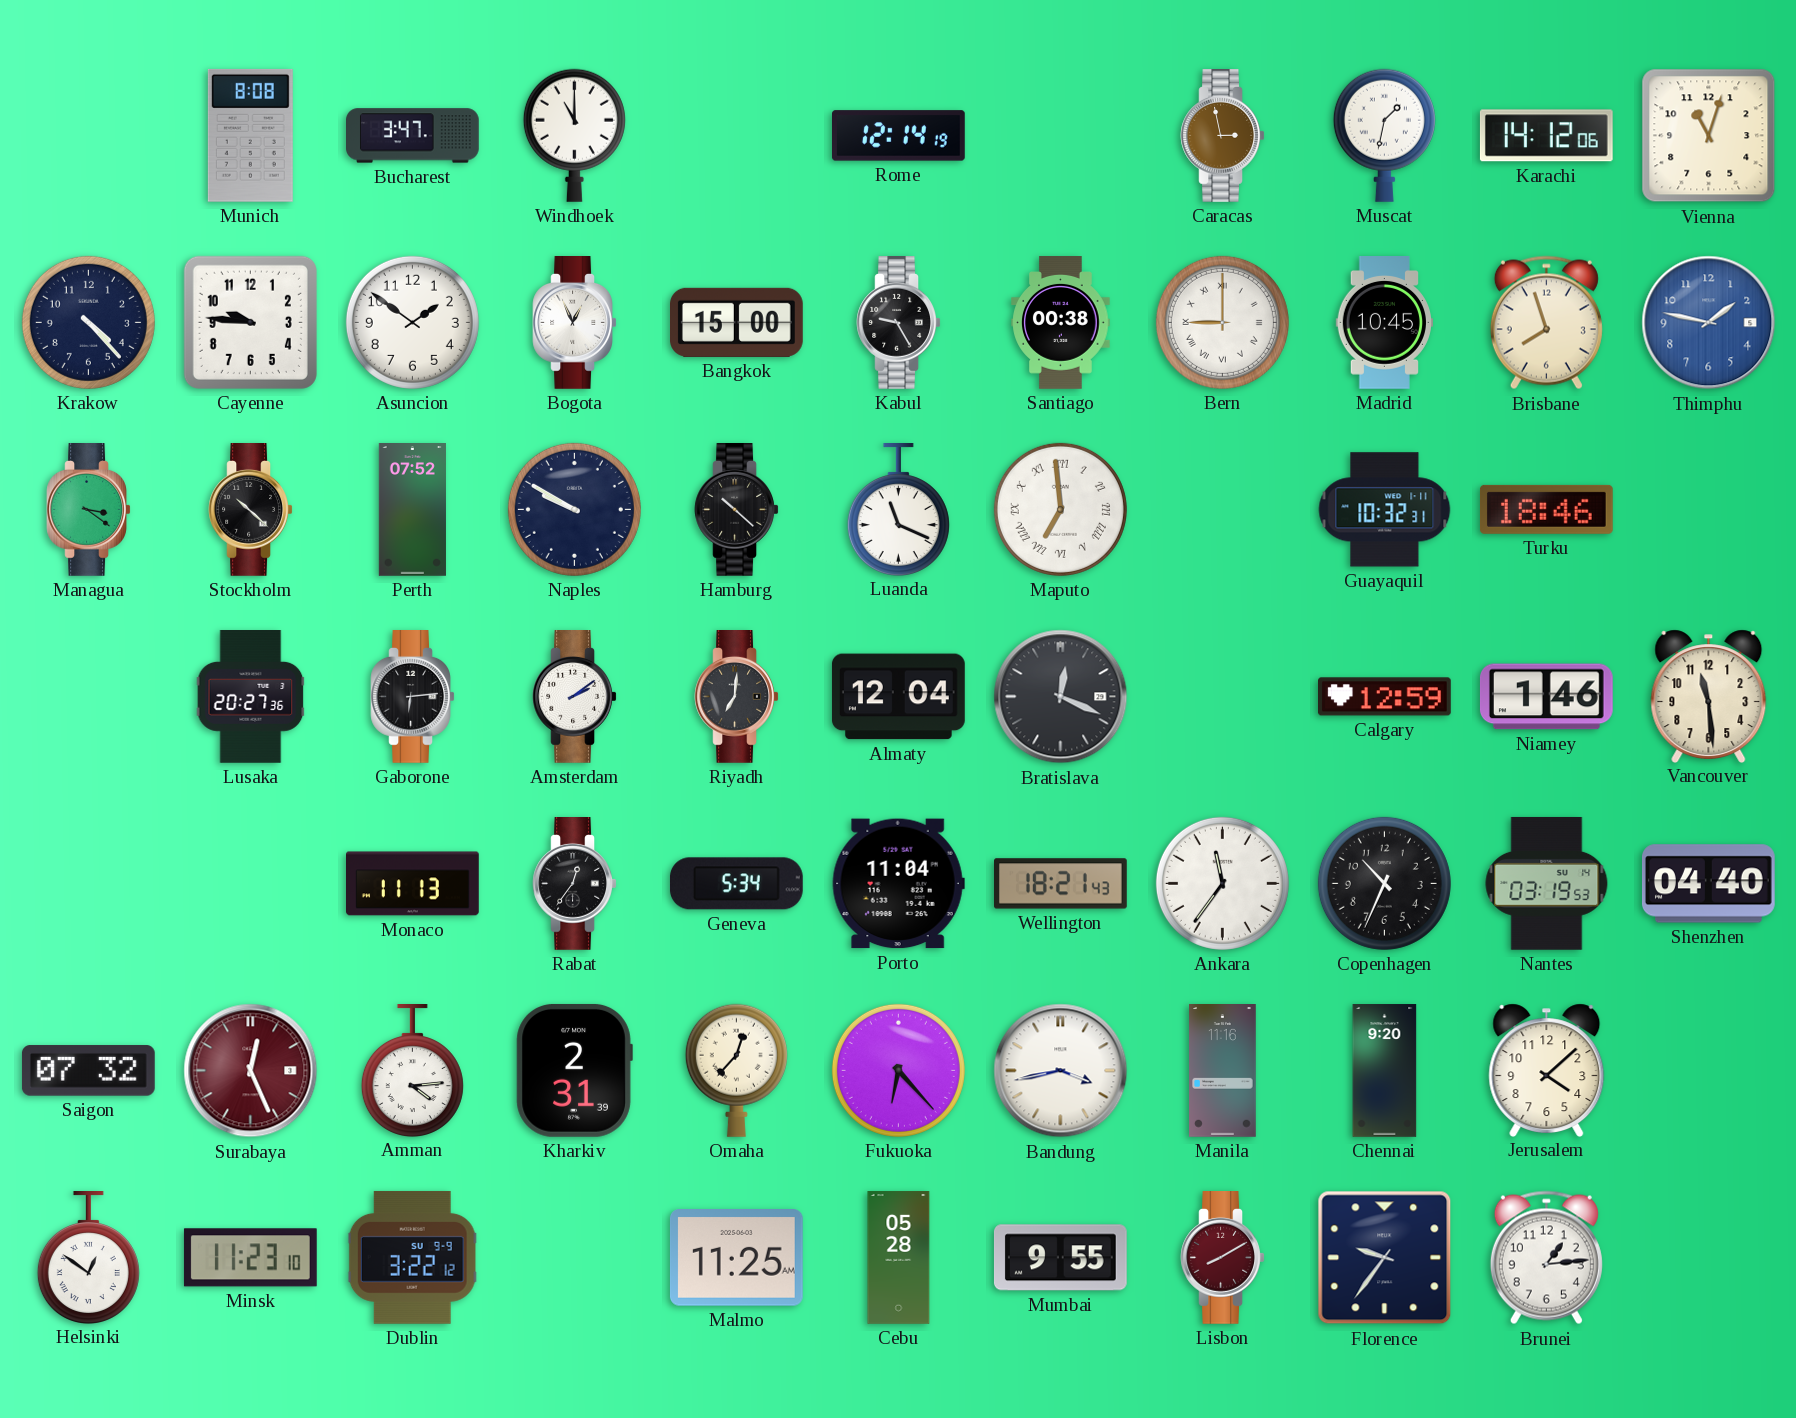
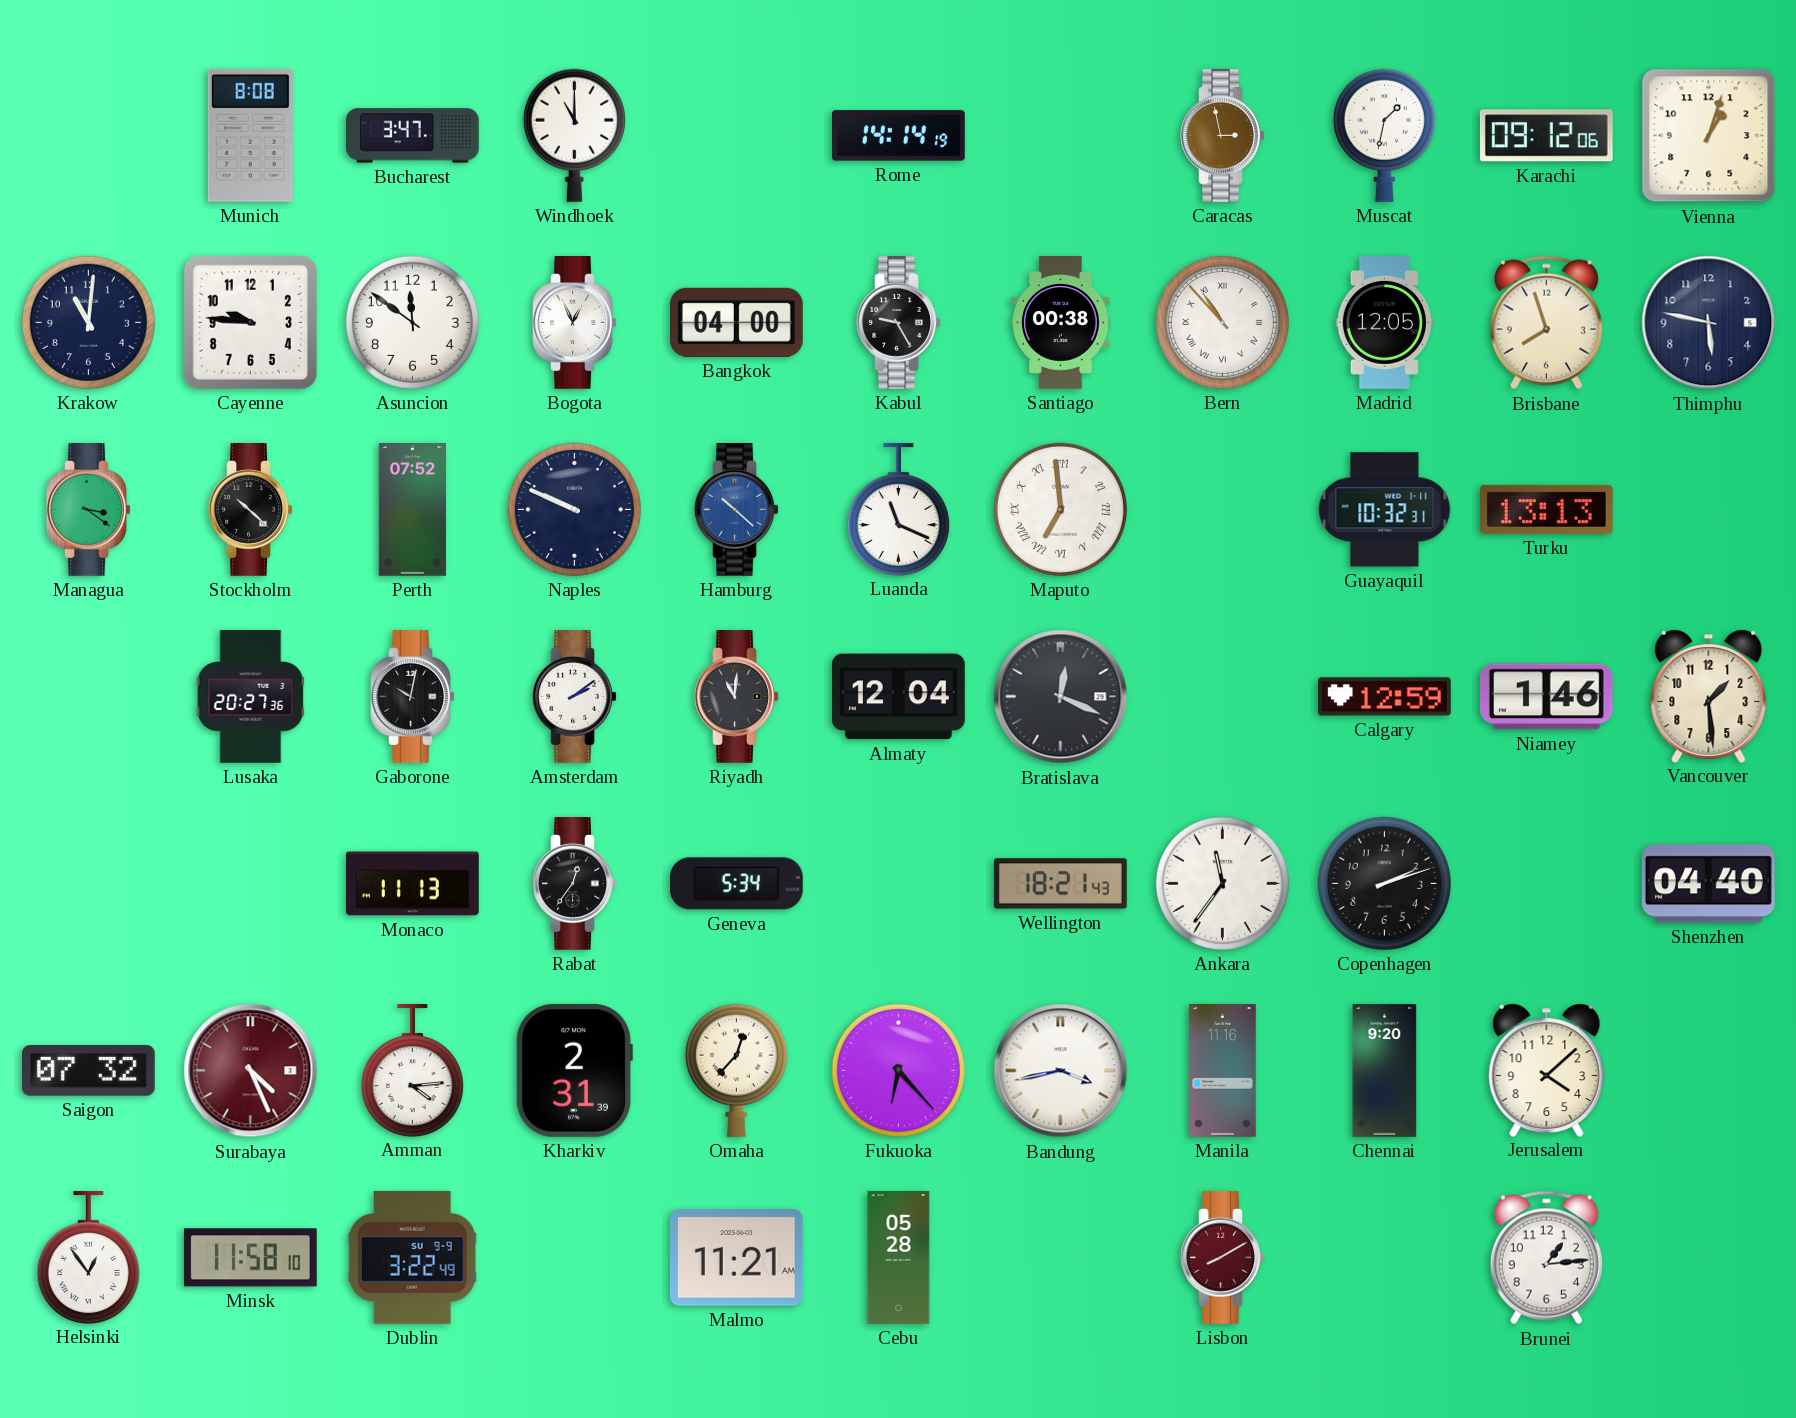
Rome: 12:14 -> 14:14
Karachi: 14:12 -> 09:12
Vienna: 11:03 -> 1:03
Krakow: 4:23 -> 11:01
Asuncion: 1:51 -> 11:51
Bangkok: 15:00 -> 04:00
Bern: 9:00 -> 10:53
Madrid: 10:45 -> 12:05
Thimphu: 1:47 -> 5:47
Thimphu dial: blue -> navy
Naples: 9:50 -> 9:49
Hamburg dial: black -> blue
Turku: 18:46 -> 13:13
Gaborone: 6:14 -> 10:02
Riyadh: 7:01 -> 11:01
Vancouver: 11:29 -> 1:29
Porto: 11:04 -> none
Copenhagen: 10:34 -> 2:12
Nantes: 03:19 -> none
Surabaya: 12:26 -> 4:26
Helsinki: 12:51 -> 12:54
Minsk: 11:23 -> 11:58
Dublin: 3:22:12 -> 3:22:49
Malmo: 11:25 -> 11:21
Mumbai: 9:55 -> none
Florence: 9:36 -> none
